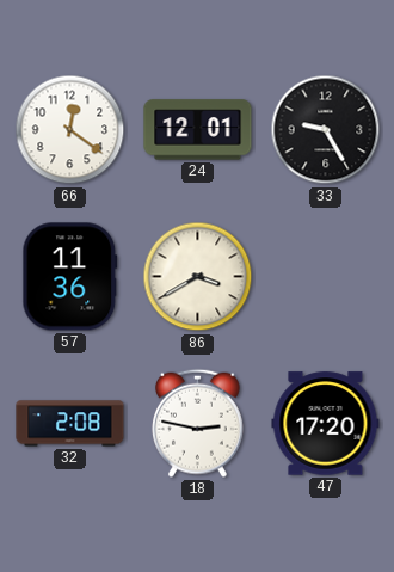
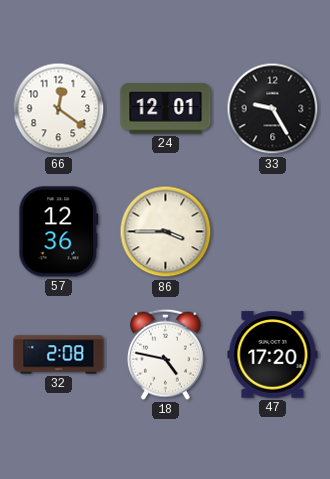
57: 11:36 -> 12:36
86: 3:40 -> 3:45
18: 2:47 -> 4:47
